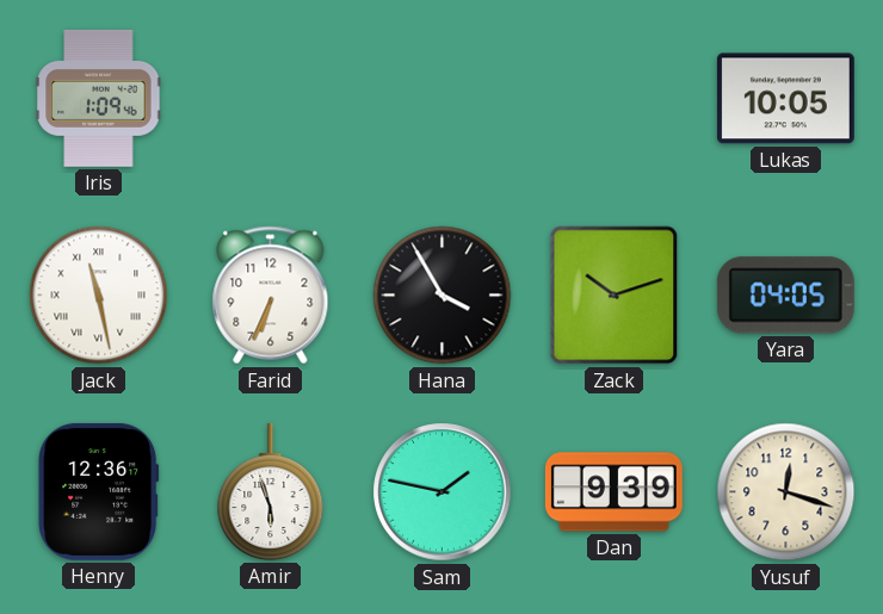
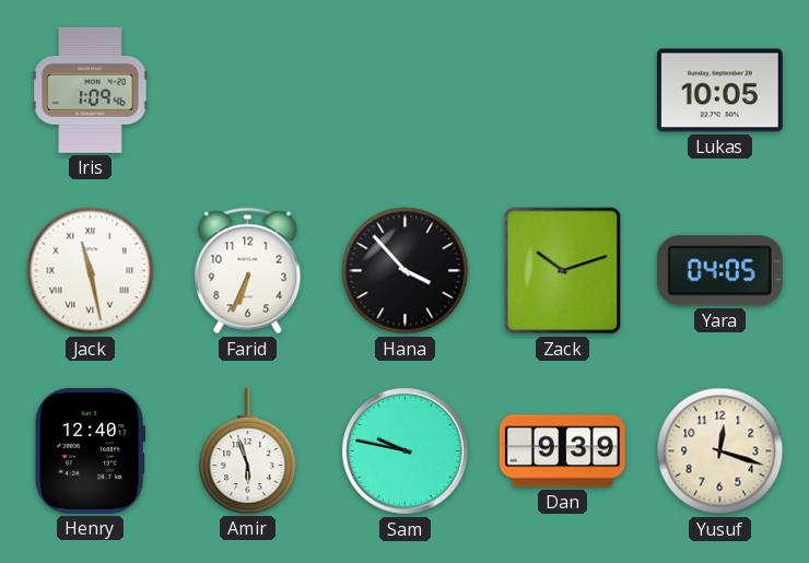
Hana: 3:55 -> 3:53
Henry: 12:36 -> 12:40
Sam: 1:47 -> 9:47
